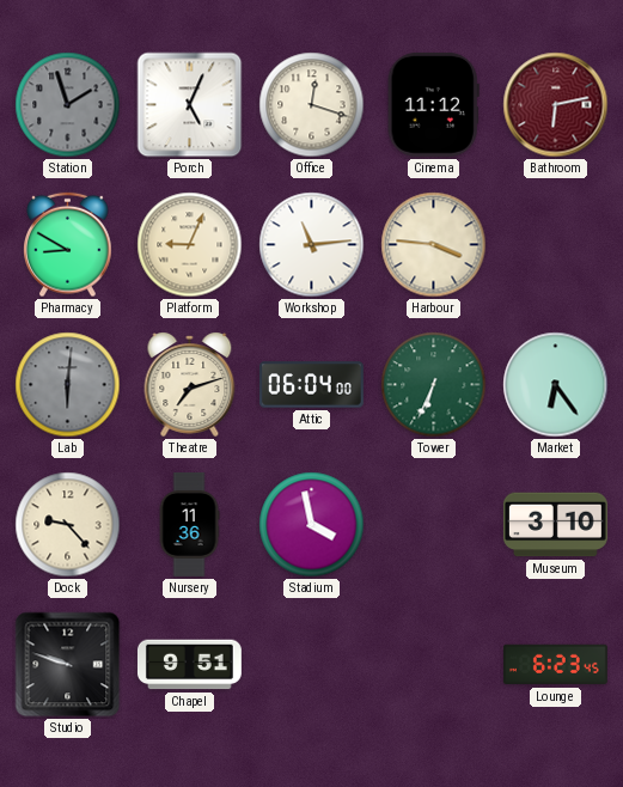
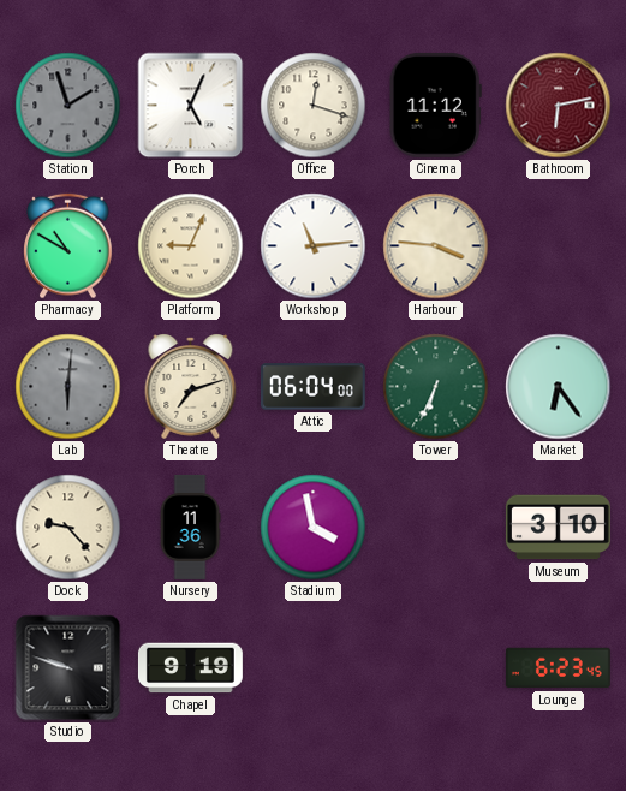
Pharmacy: 8:50 -> 10:50
Chapel: 9:51 -> 9:19
